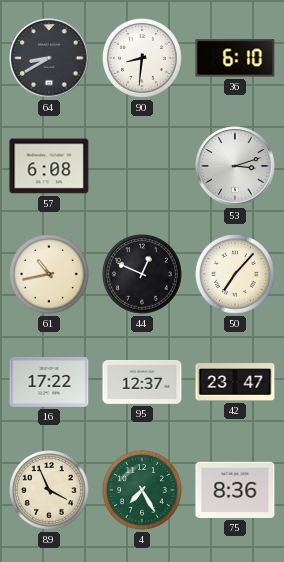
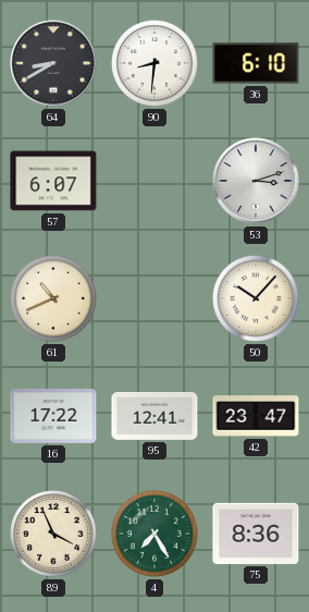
57: 6:08 -> 6:07
61: 10:43 -> 10:41
44: 12:49 -> none
50: 7:07 -> 10:07
95: 12:37 -> 12:41
